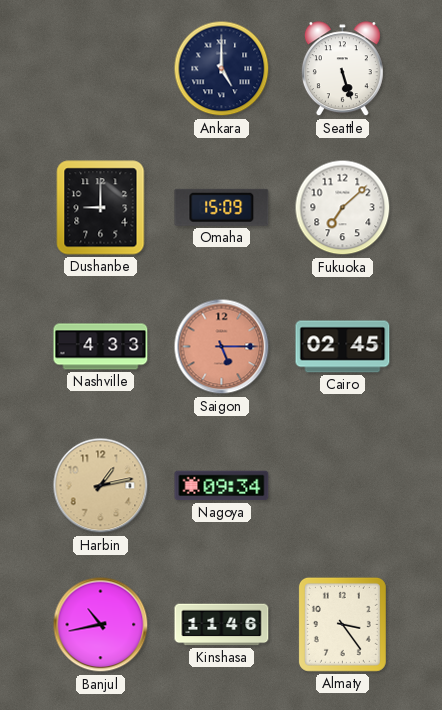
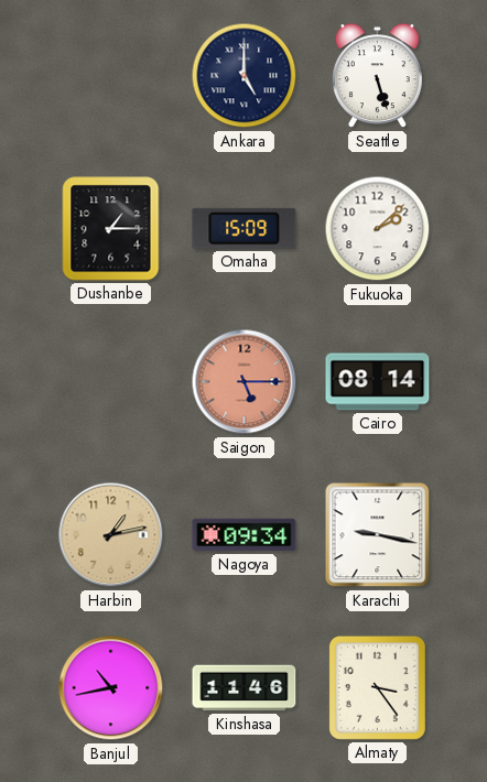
Dushanbe: 9:00 -> 1:15
Fukuoka: 7:08 -> 2:08
Nashville: 4:33 -> none
Cairo: 02:45 -> 08:14
Karachi: none -> 9:17
